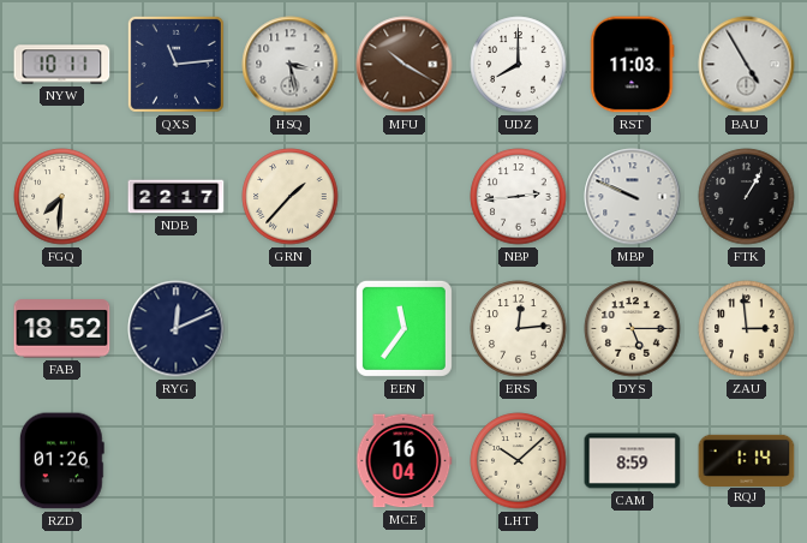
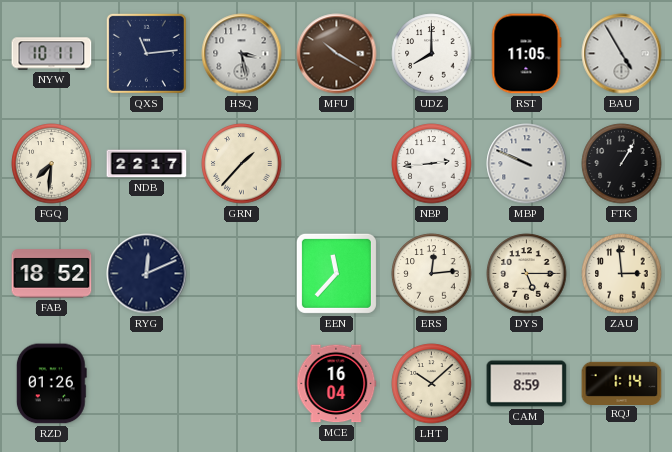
RST: 11:03 -> 11:05
EEN: 11:36 -> 11:37
